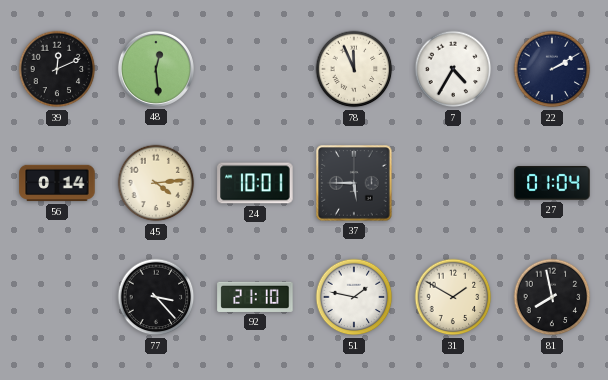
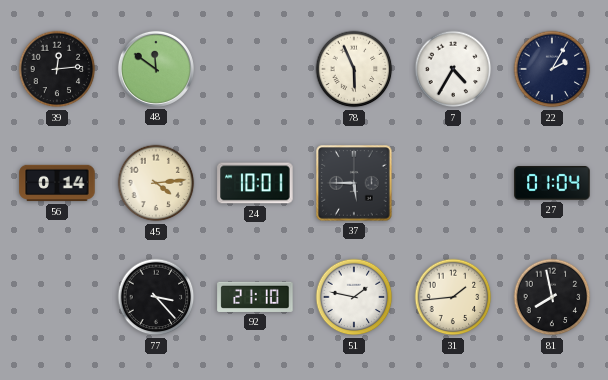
39: 12:11 -> 12:14
48: 12:29 -> 11:51
78: 11:56 -> 5:56
22: 2:10 -> 2:05
31: 1:50 -> 1:44
